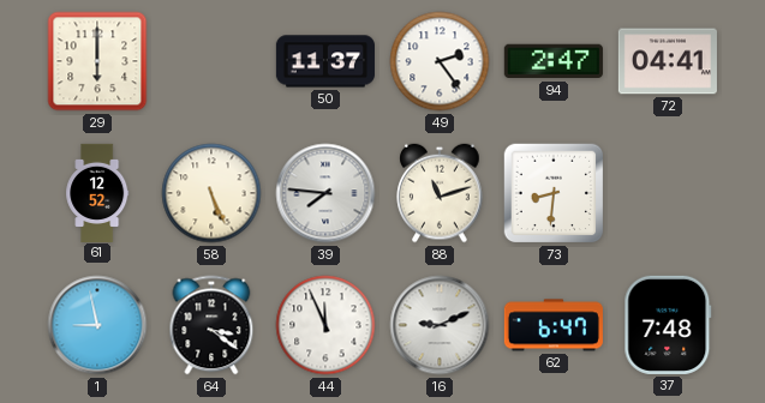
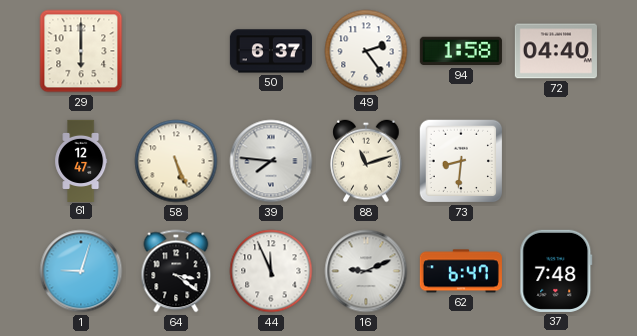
50: 11:37 -> 6:37
94: 2:47 -> 1:58
72: 04:41 -> 04:40
61: 12:52 -> 12:47
1: 8:58 -> 9:03
